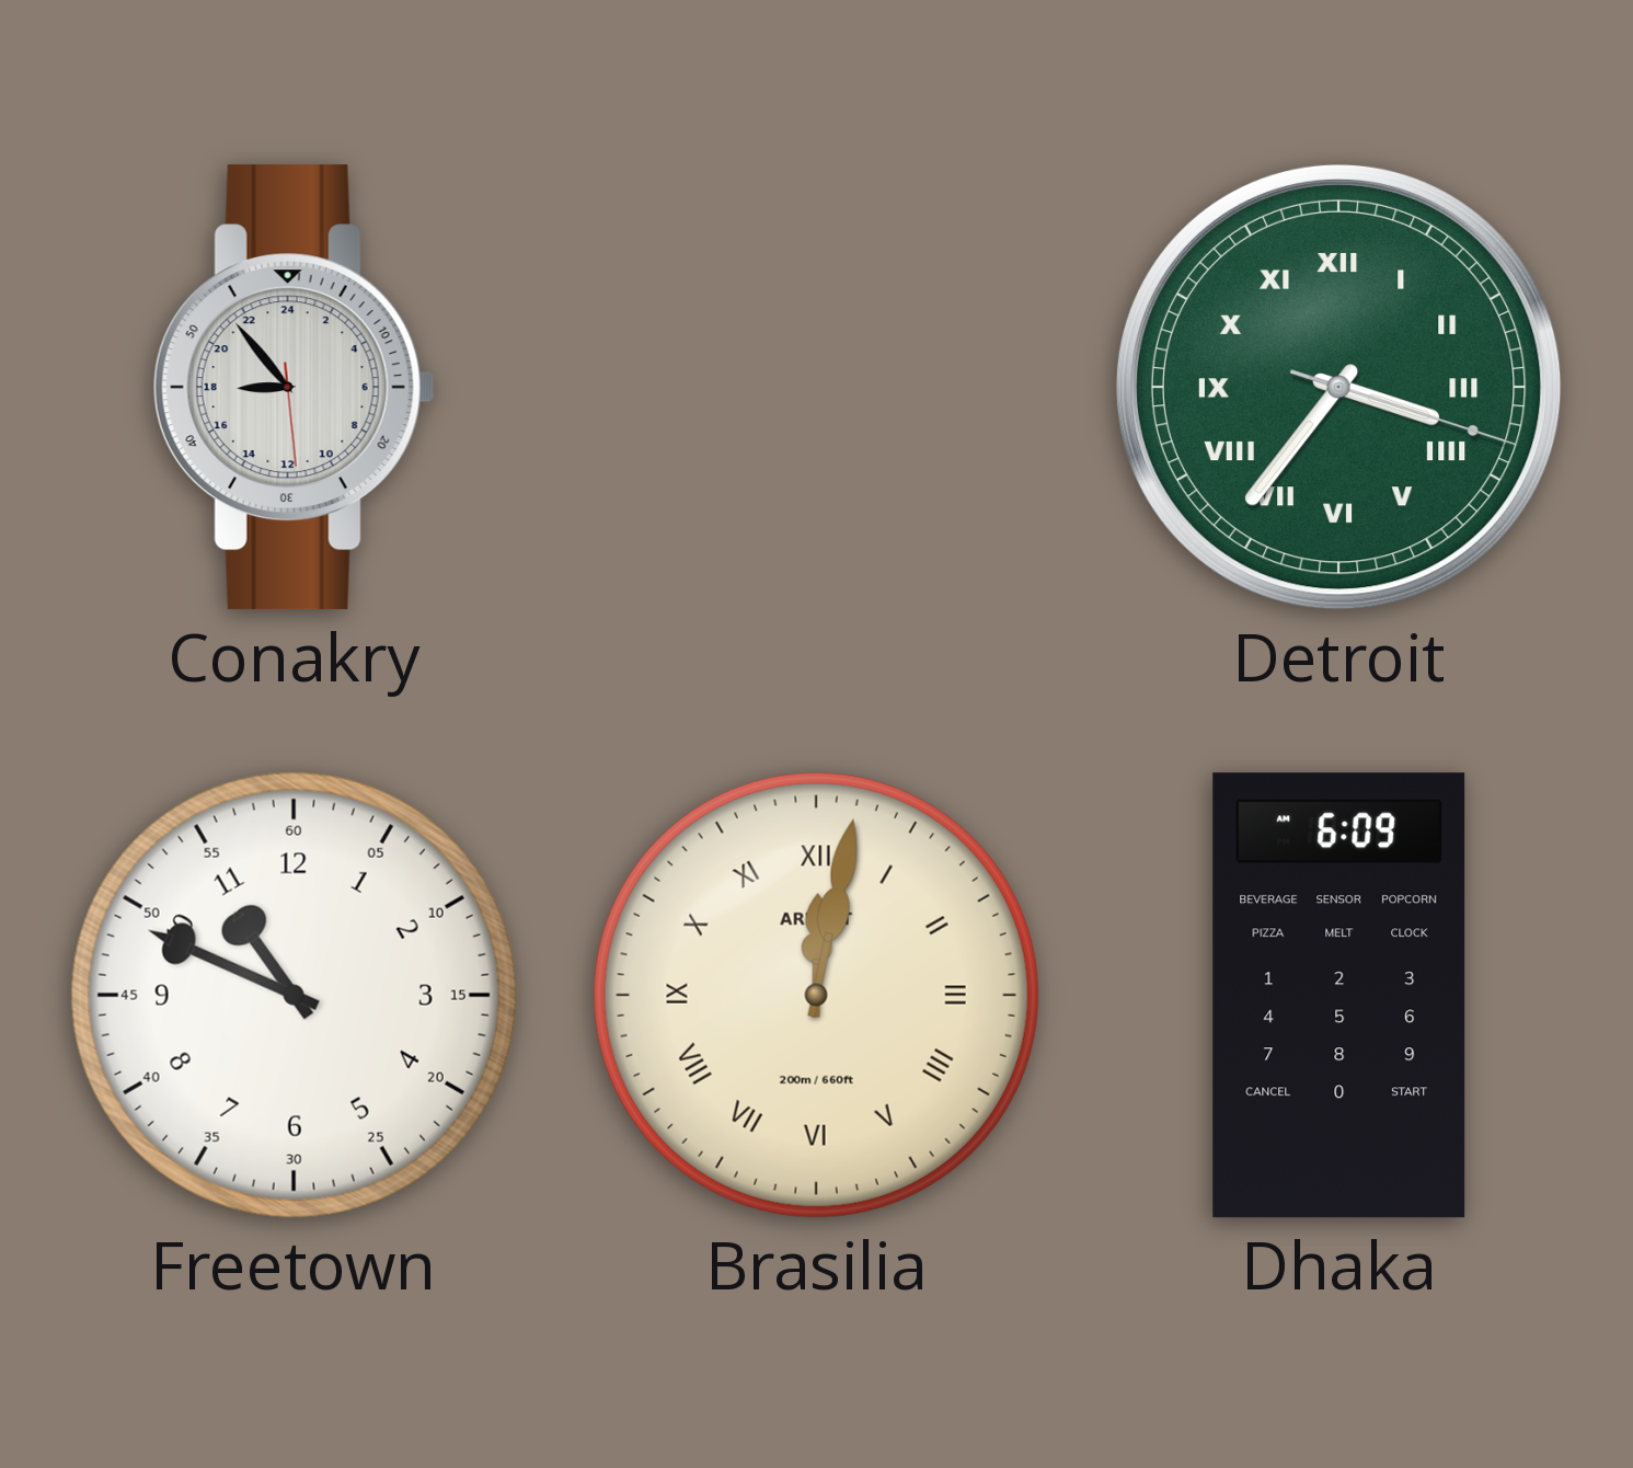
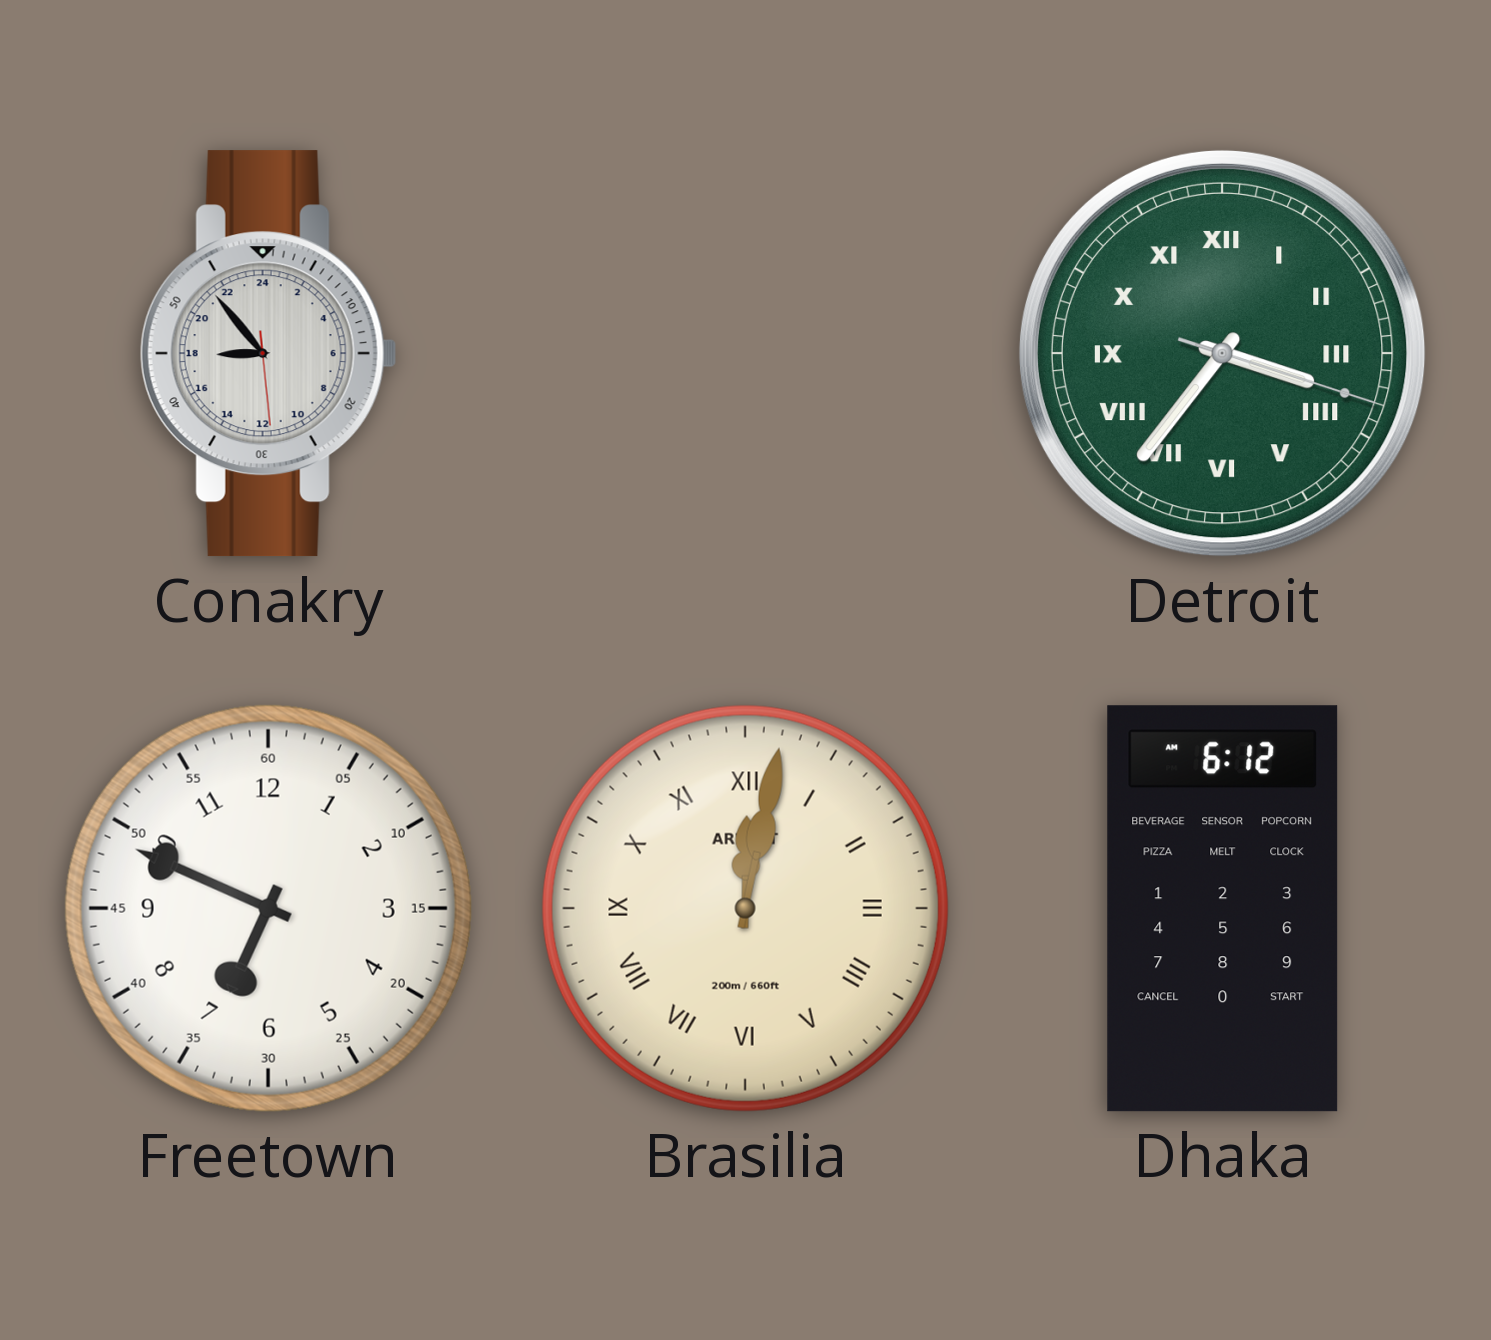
Freetown: 10:49 -> 6:49
Dhaka: 6:09 -> 6:12
